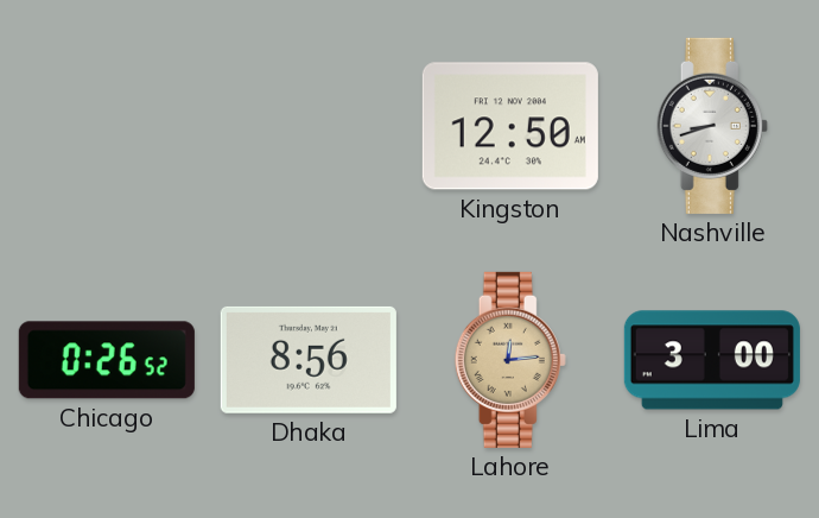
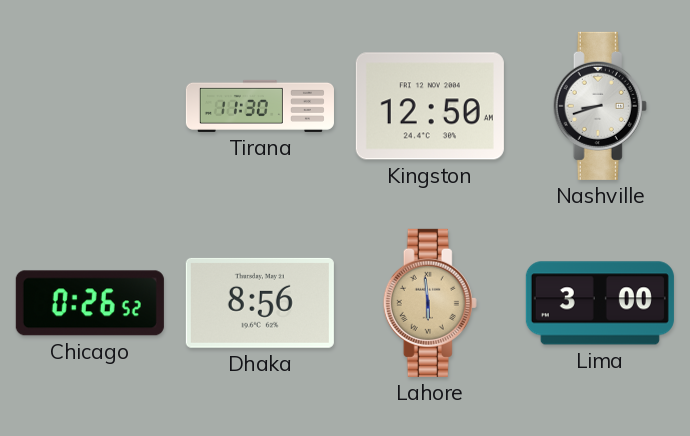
Tirana: none -> 11:30
Lahore: 12:14 -> 5:59
